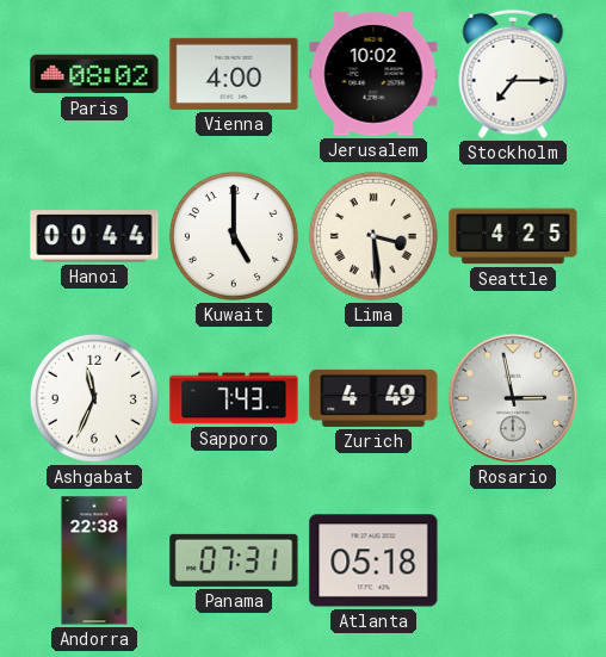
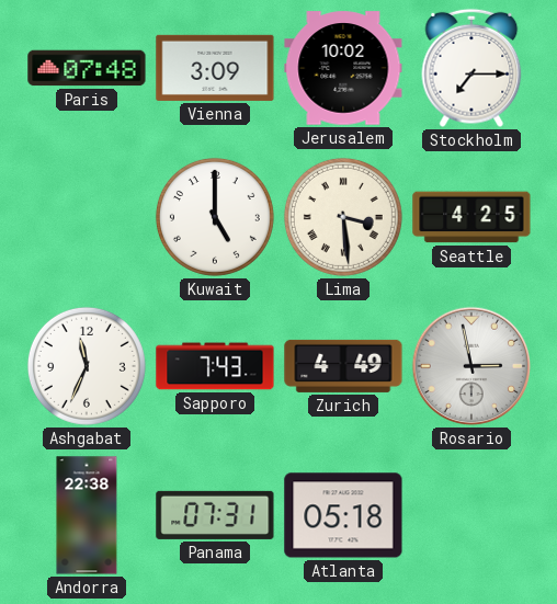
Paris: 08:02 -> 07:48
Vienna: 4:00 -> 3:09
Hanoi: 00:44 -> none
